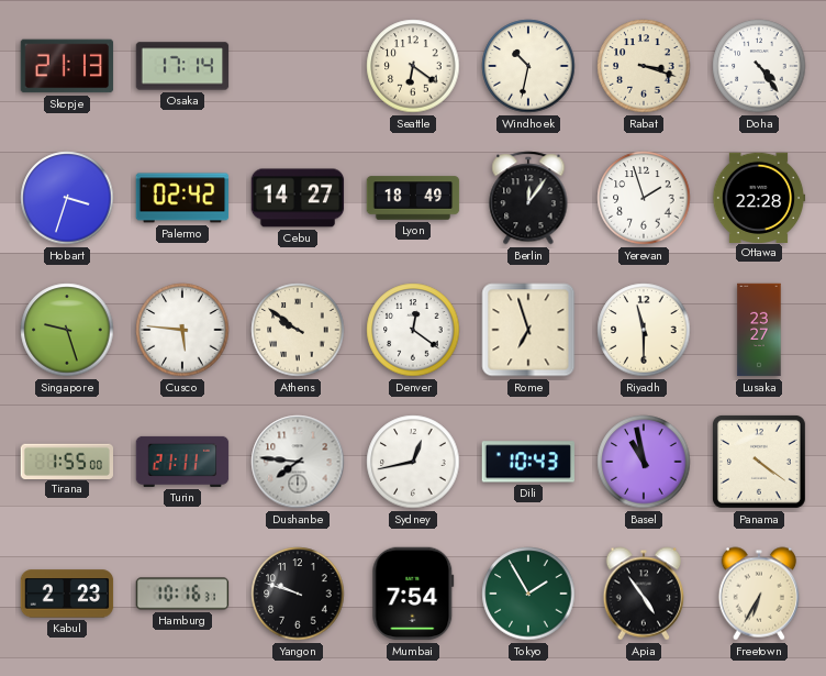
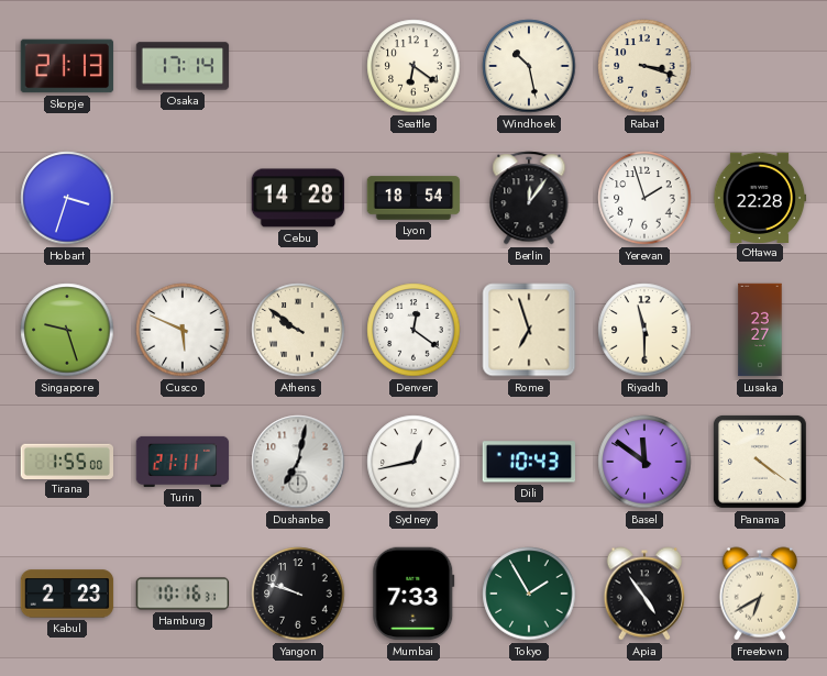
Windhoek: 10:32 -> 10:28
Doha: 4:24 -> none
Palermo: 02:42 -> none
Cebu: 14:27 -> 14:28
Lyon: 18:49 -> 18:54
Cusco: 5:46 -> 5:49
Dushanbe: 7:46 -> 7:02
Basel: 10:58 -> 11:51
Mumbai: 7:54 -> 7:33
Freetown: 6:35 -> 6:40
